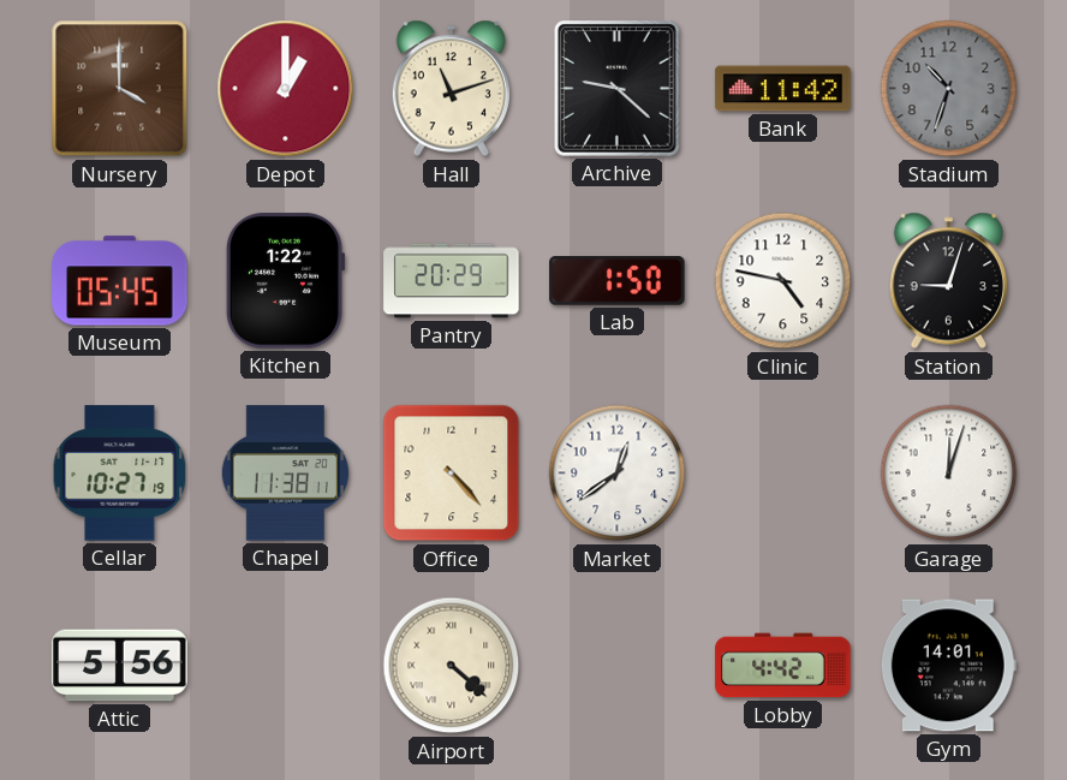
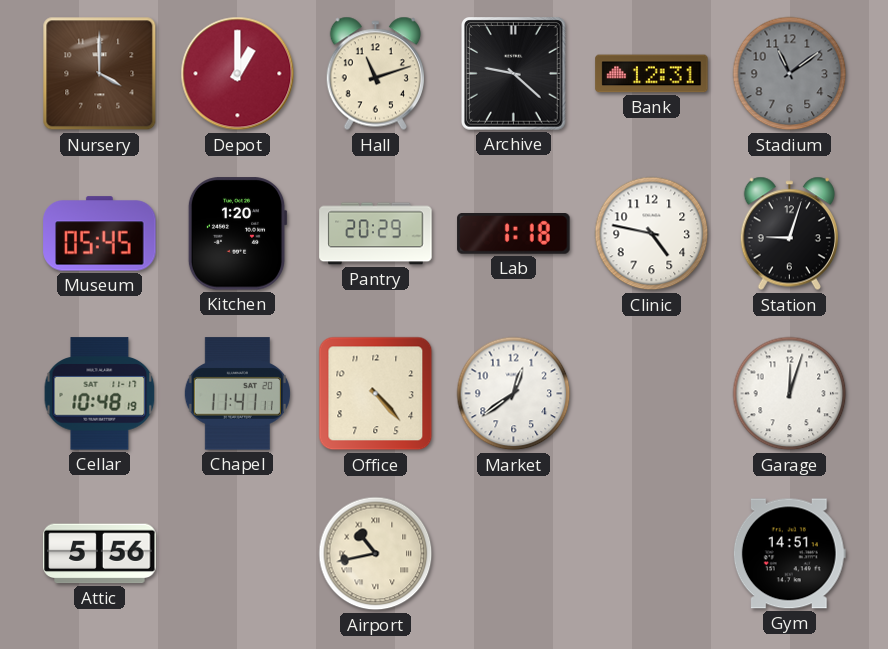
Bank: 11:42 -> 12:31
Stadium: 10:33 -> 11:09
Kitchen: 1:22 -> 1:20
Lab: 1:50 -> 1:18
Cellar: 10:27 -> 10:48
Chapel: 11:38 -> 11:41
Airport: 4:22 -> 10:43
Lobby: 4:42 -> none
Gym: 14:01 -> 14:51
